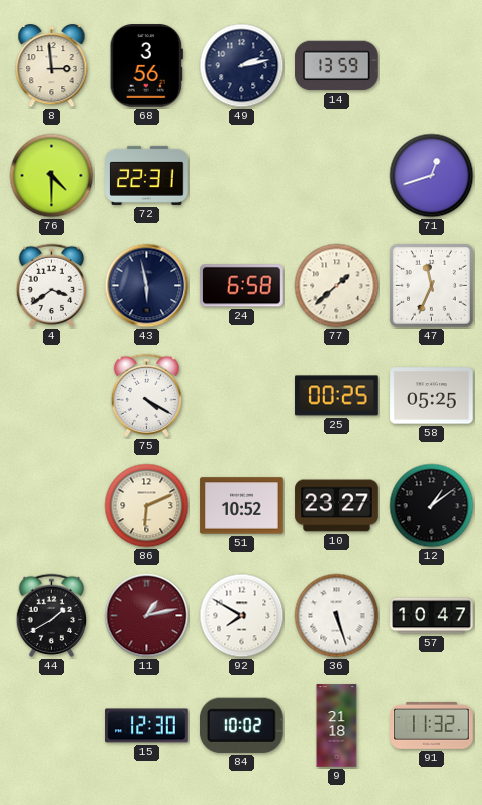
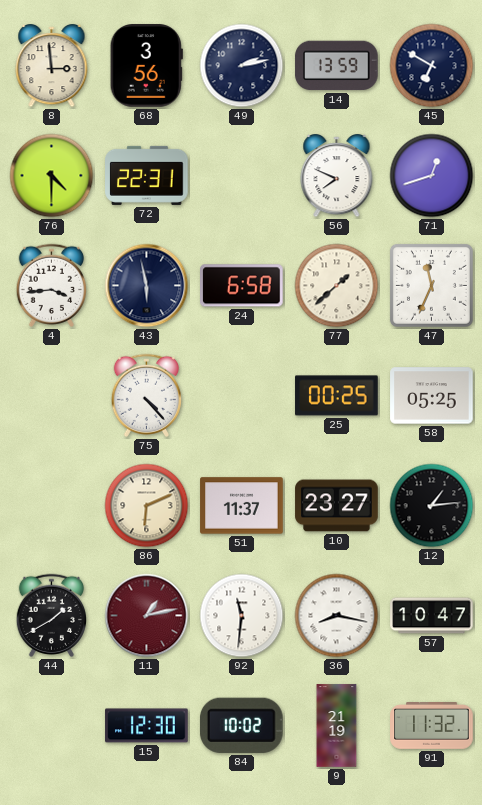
45: none -> 6:50
56: none -> 7:49
4: 3:39 -> 3:44
75: 4:20 -> 4:23
51: 10:52 -> 11:37
12: 1:09 -> 1:14
92: 7:50 -> 11:31
36: 5:27 -> 8:17
9: 21:18 -> 21:19
